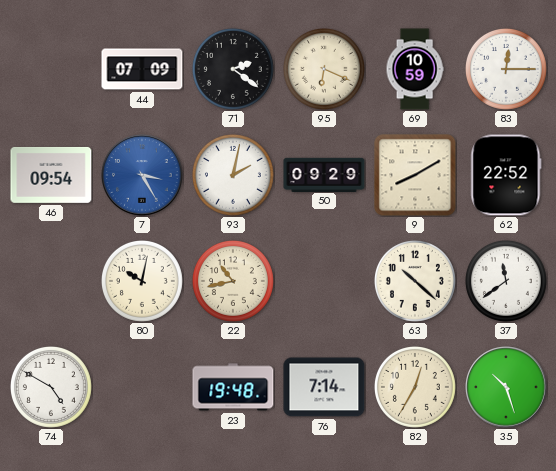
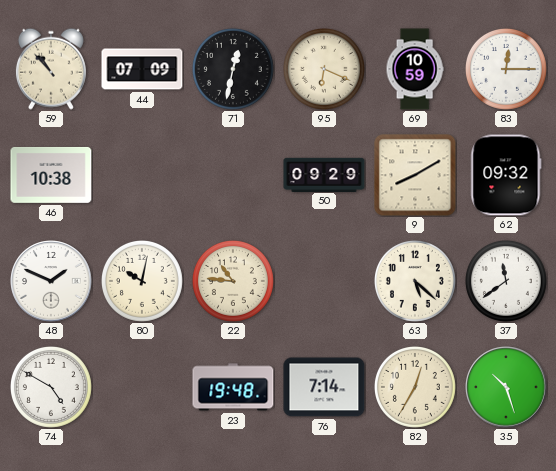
59: none -> 10:53
71: 2:21 -> 12:32
46: 09:54 -> 10:38
7: 3:25 -> none
93: 2:02 -> none
62: 22:52 -> 09:32
48: none -> 1:49
22: 10:43 -> 10:46
63: 10:22 -> 5:22
